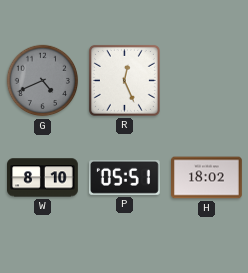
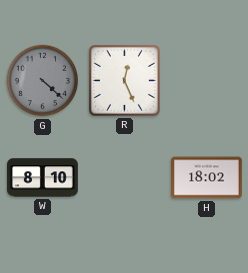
G: 4:41 -> 4:22
P: 05:51 -> none
